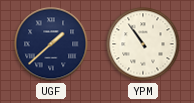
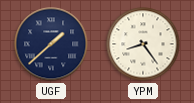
YPM: 10:54 -> 8:24
